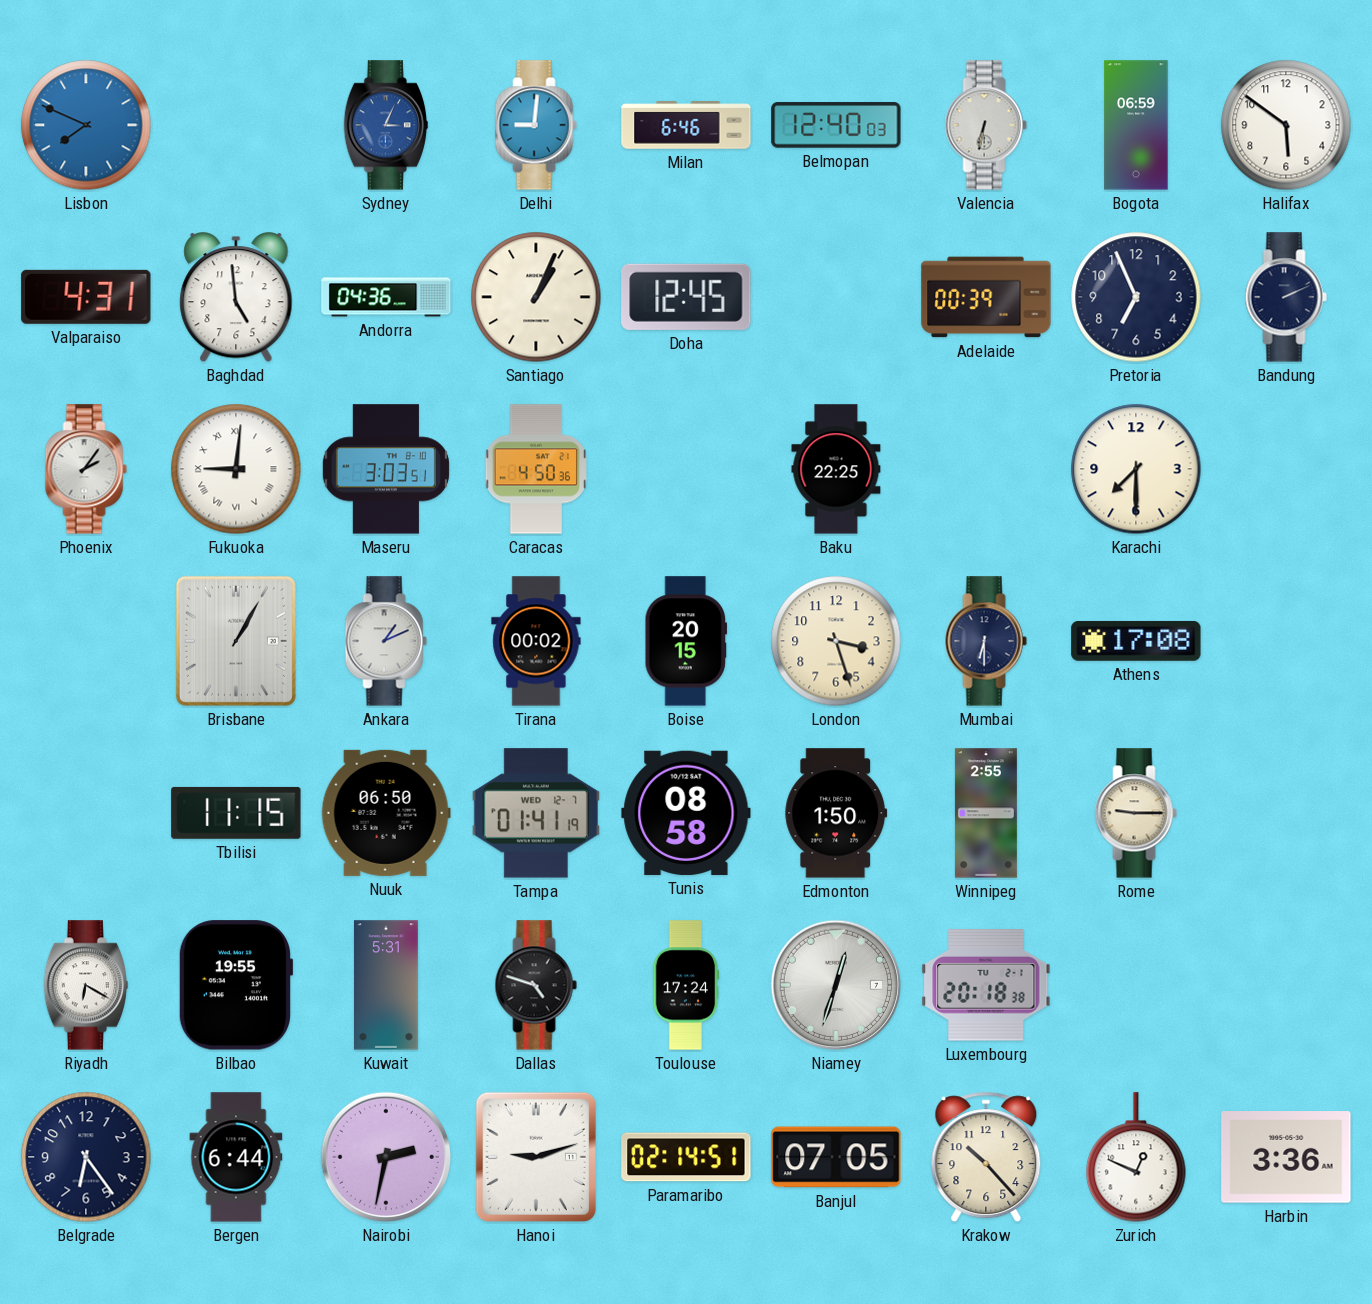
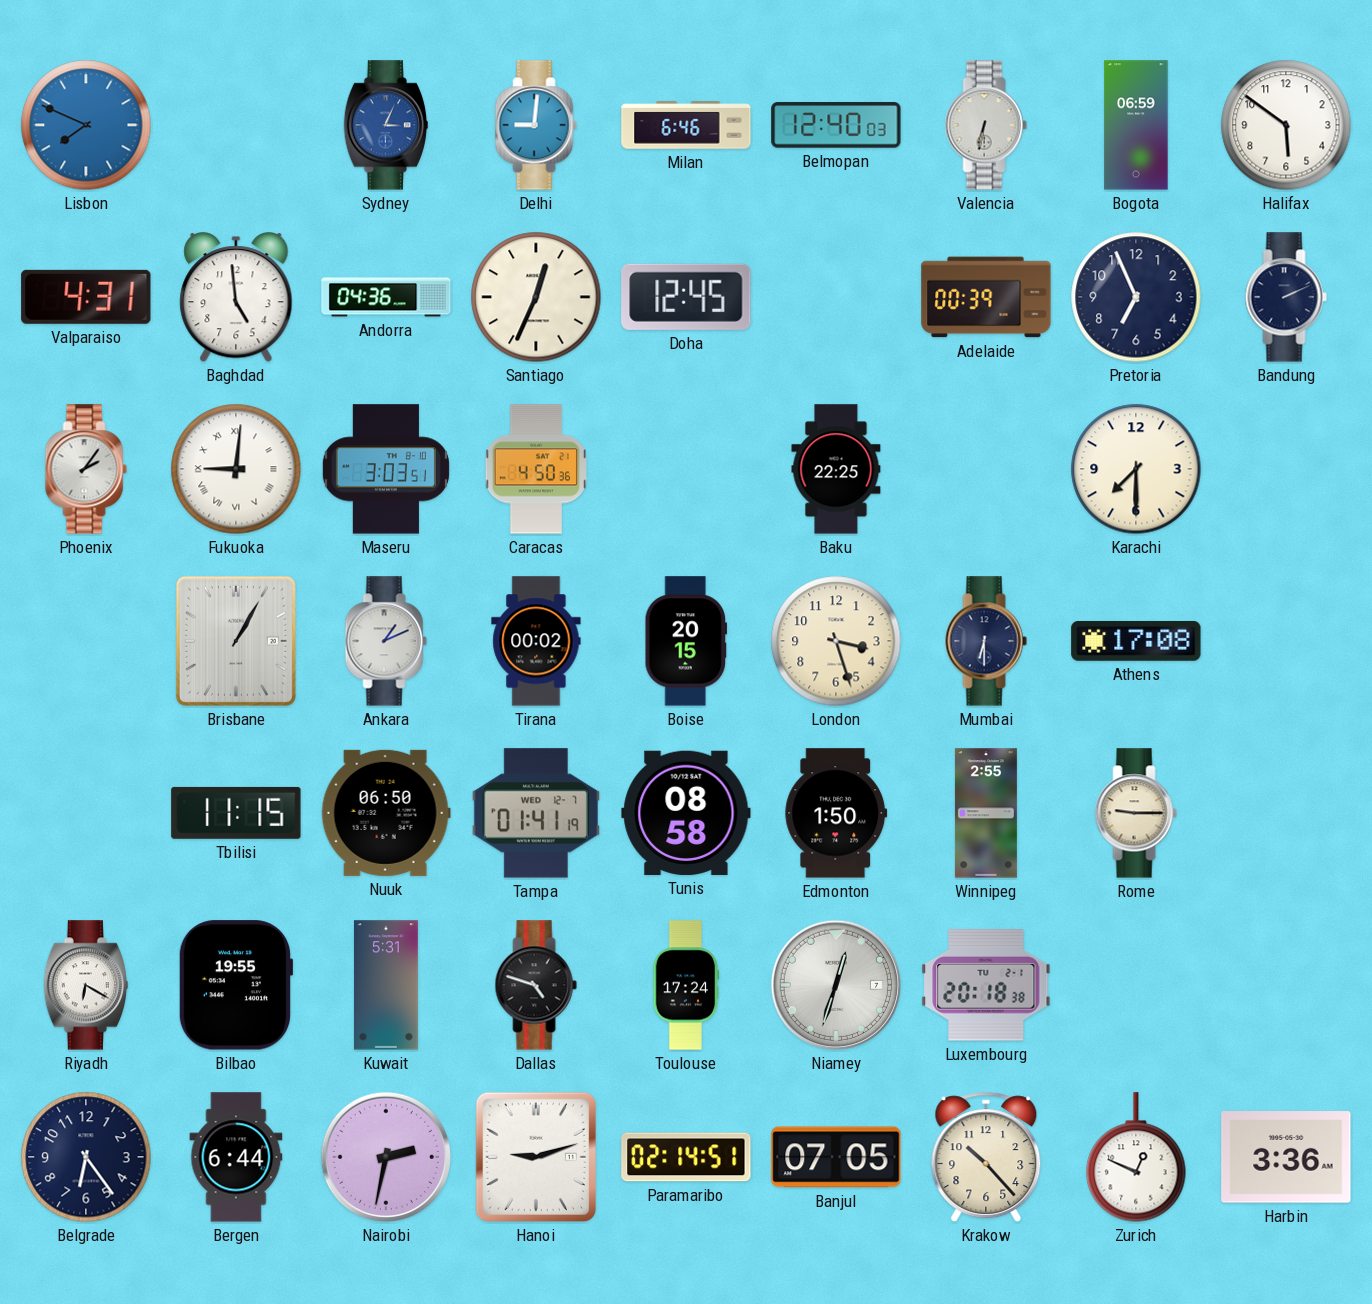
Santiago: 1:04 -> 12:34
